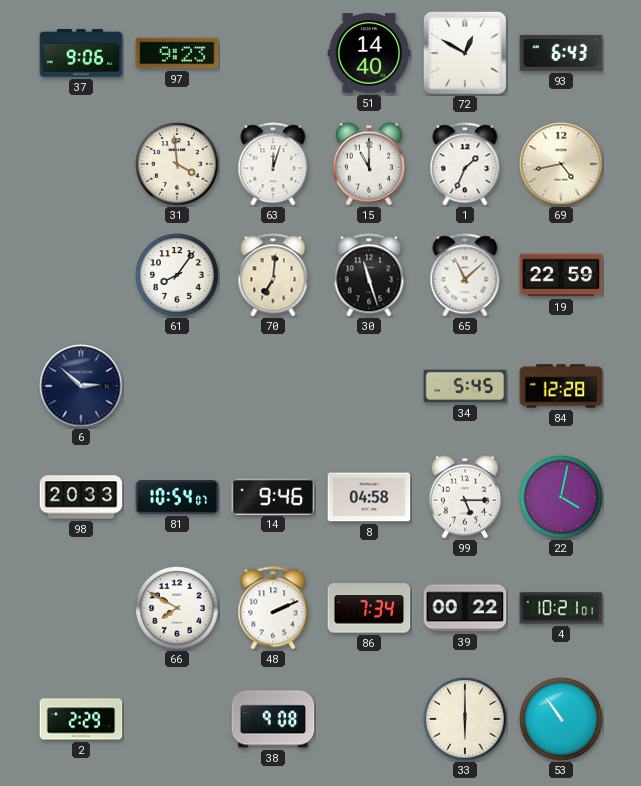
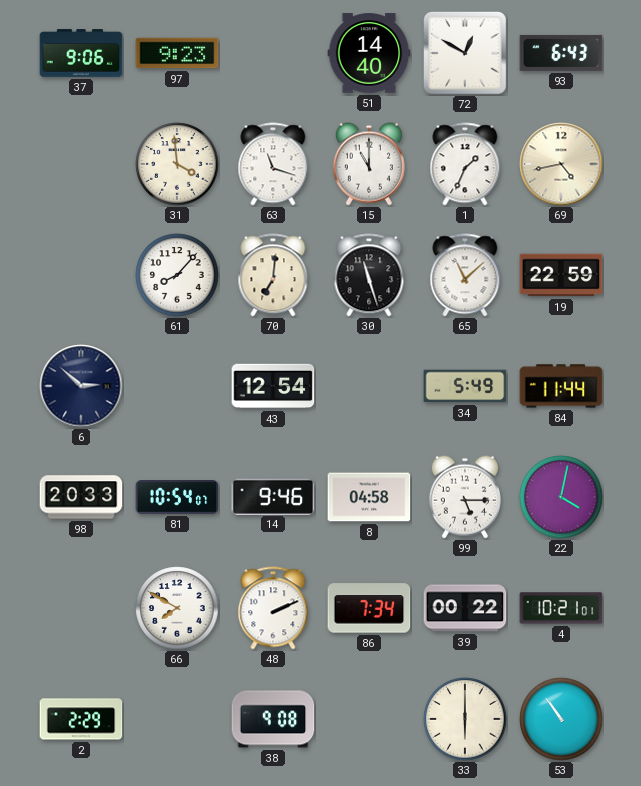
63: 12:03 -> 11:18
61: 8:06 -> 8:07
43: none -> 12:54
34: 5:45 -> 5:49
84: 12:28 -> 11:44
